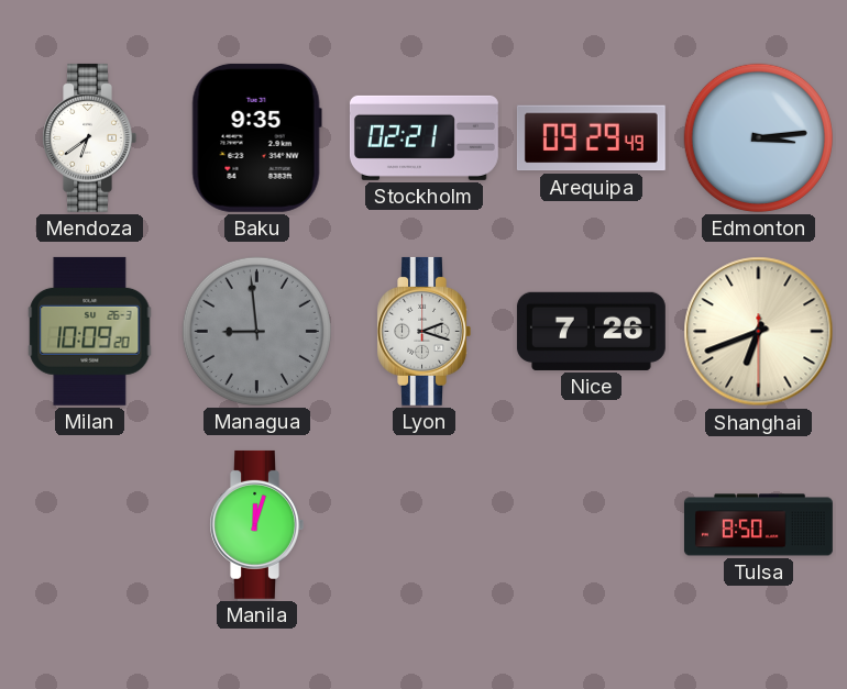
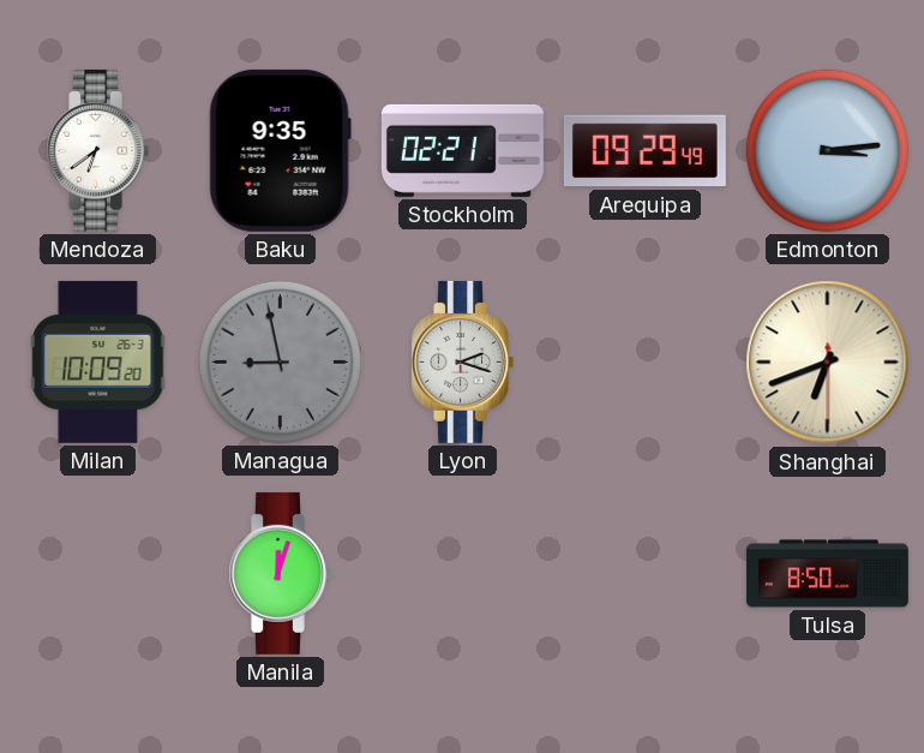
Managua: 8:59 -> 8:58
Nice: 7:26 -> none
